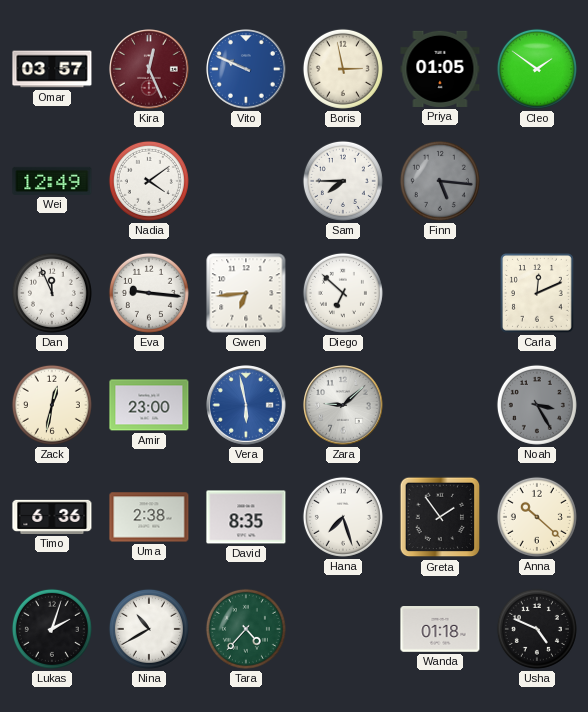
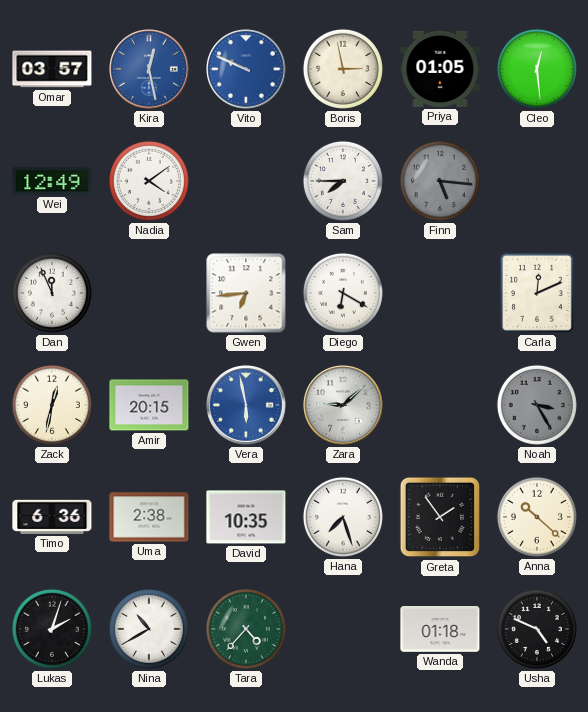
Kira: 12:26 -> 12:28
Kira dial: burgundy -> blue
Cleo: 1:51 -> 12:29
Eva: 9:16 -> none
Diego: 6:52 -> 6:20
Amir: 23:00 -> 20:15
David: 8:35 -> 10:35
